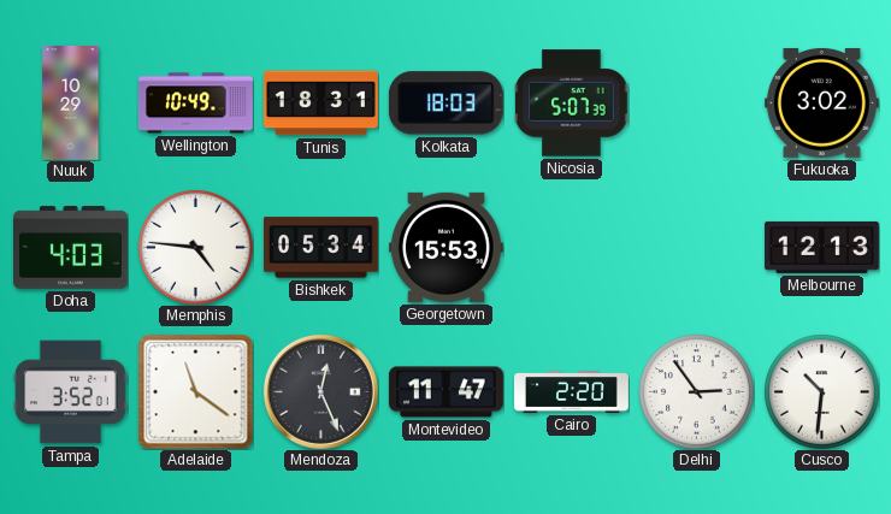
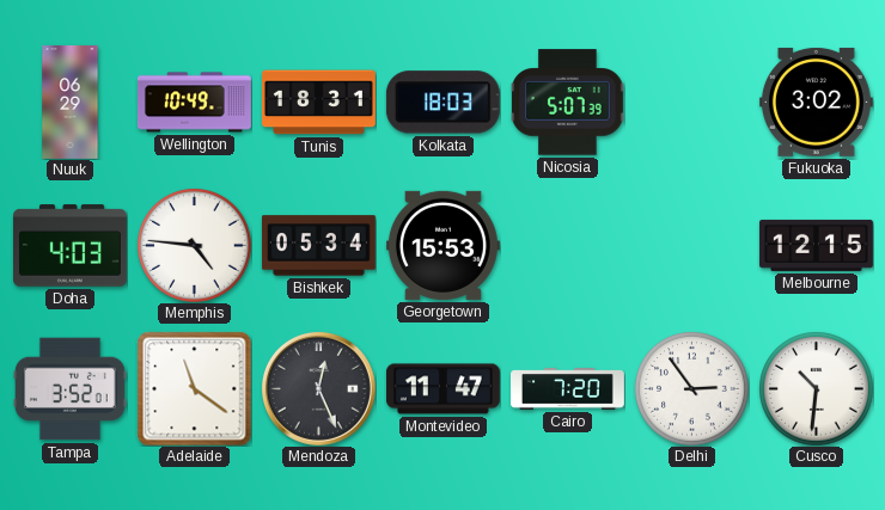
Nuuk: 10:29 -> 06:29
Melbourne: 12:13 -> 12:15
Cairo: 2:20 -> 7:20
